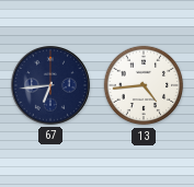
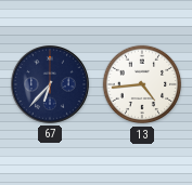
67: 6:44 -> 6:37
